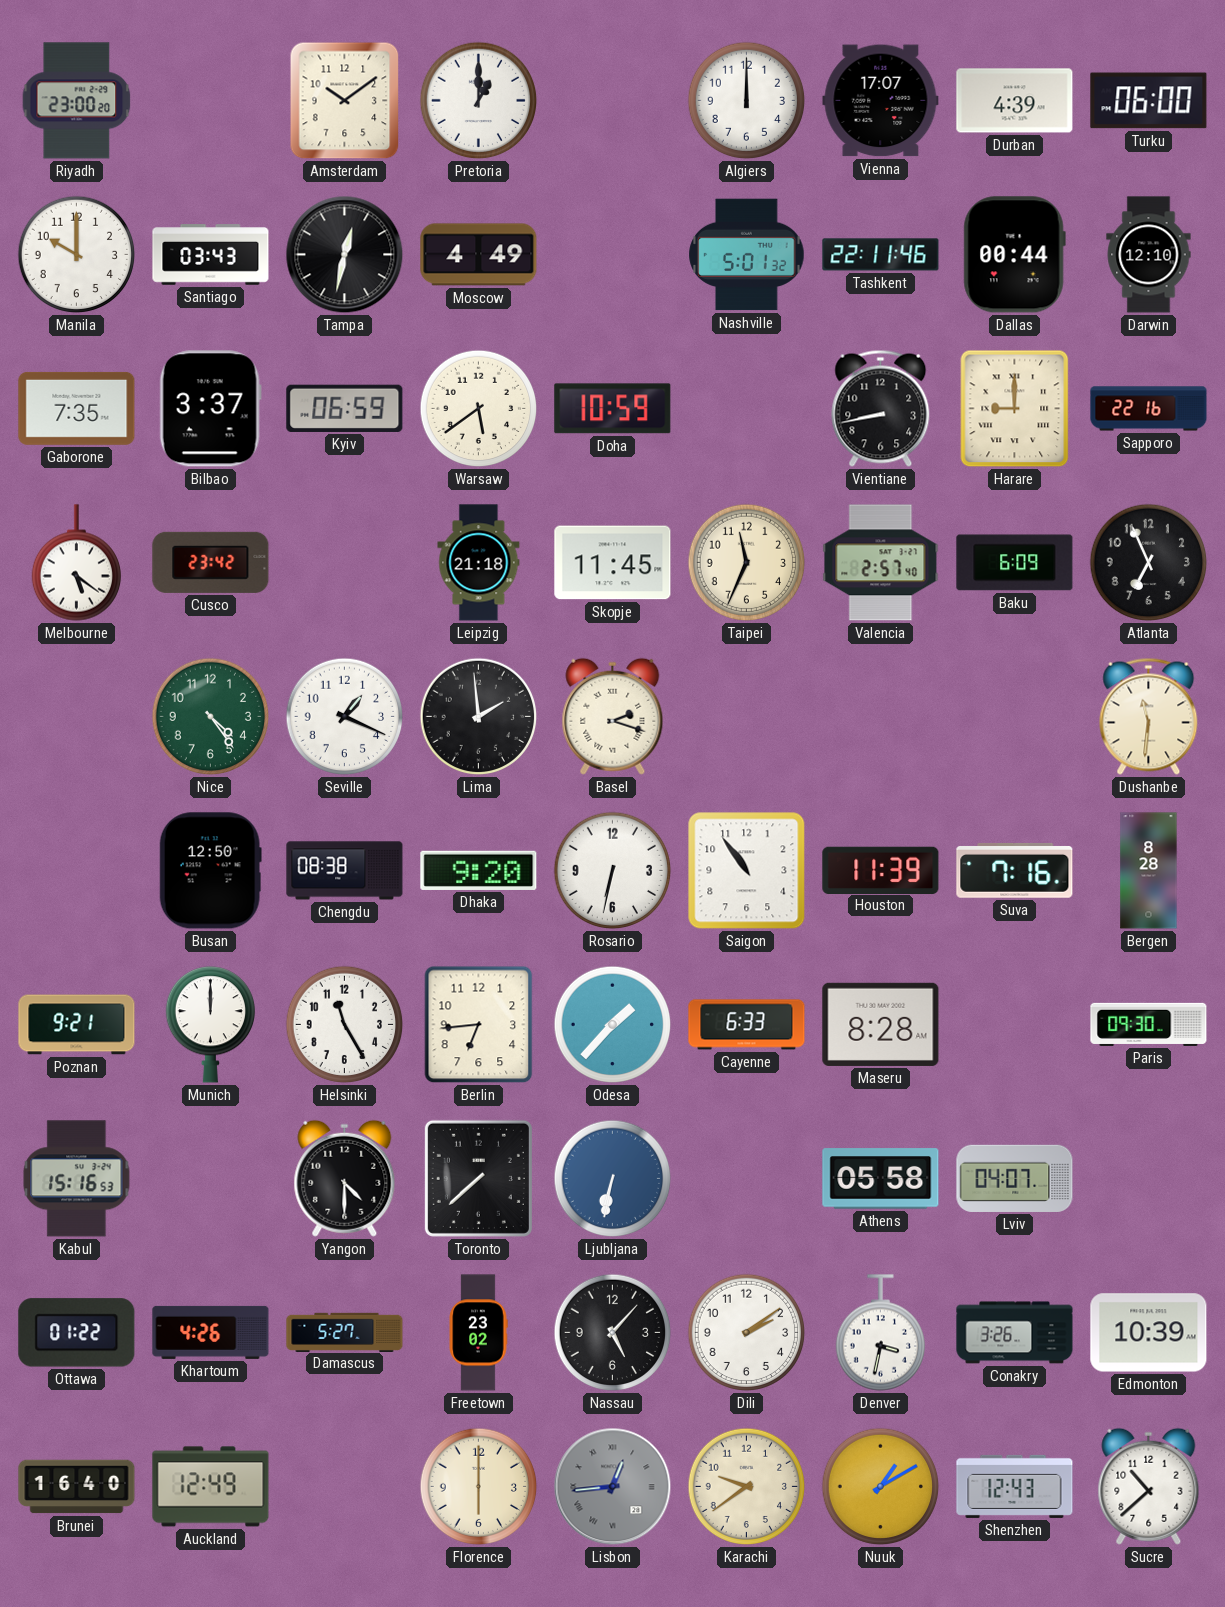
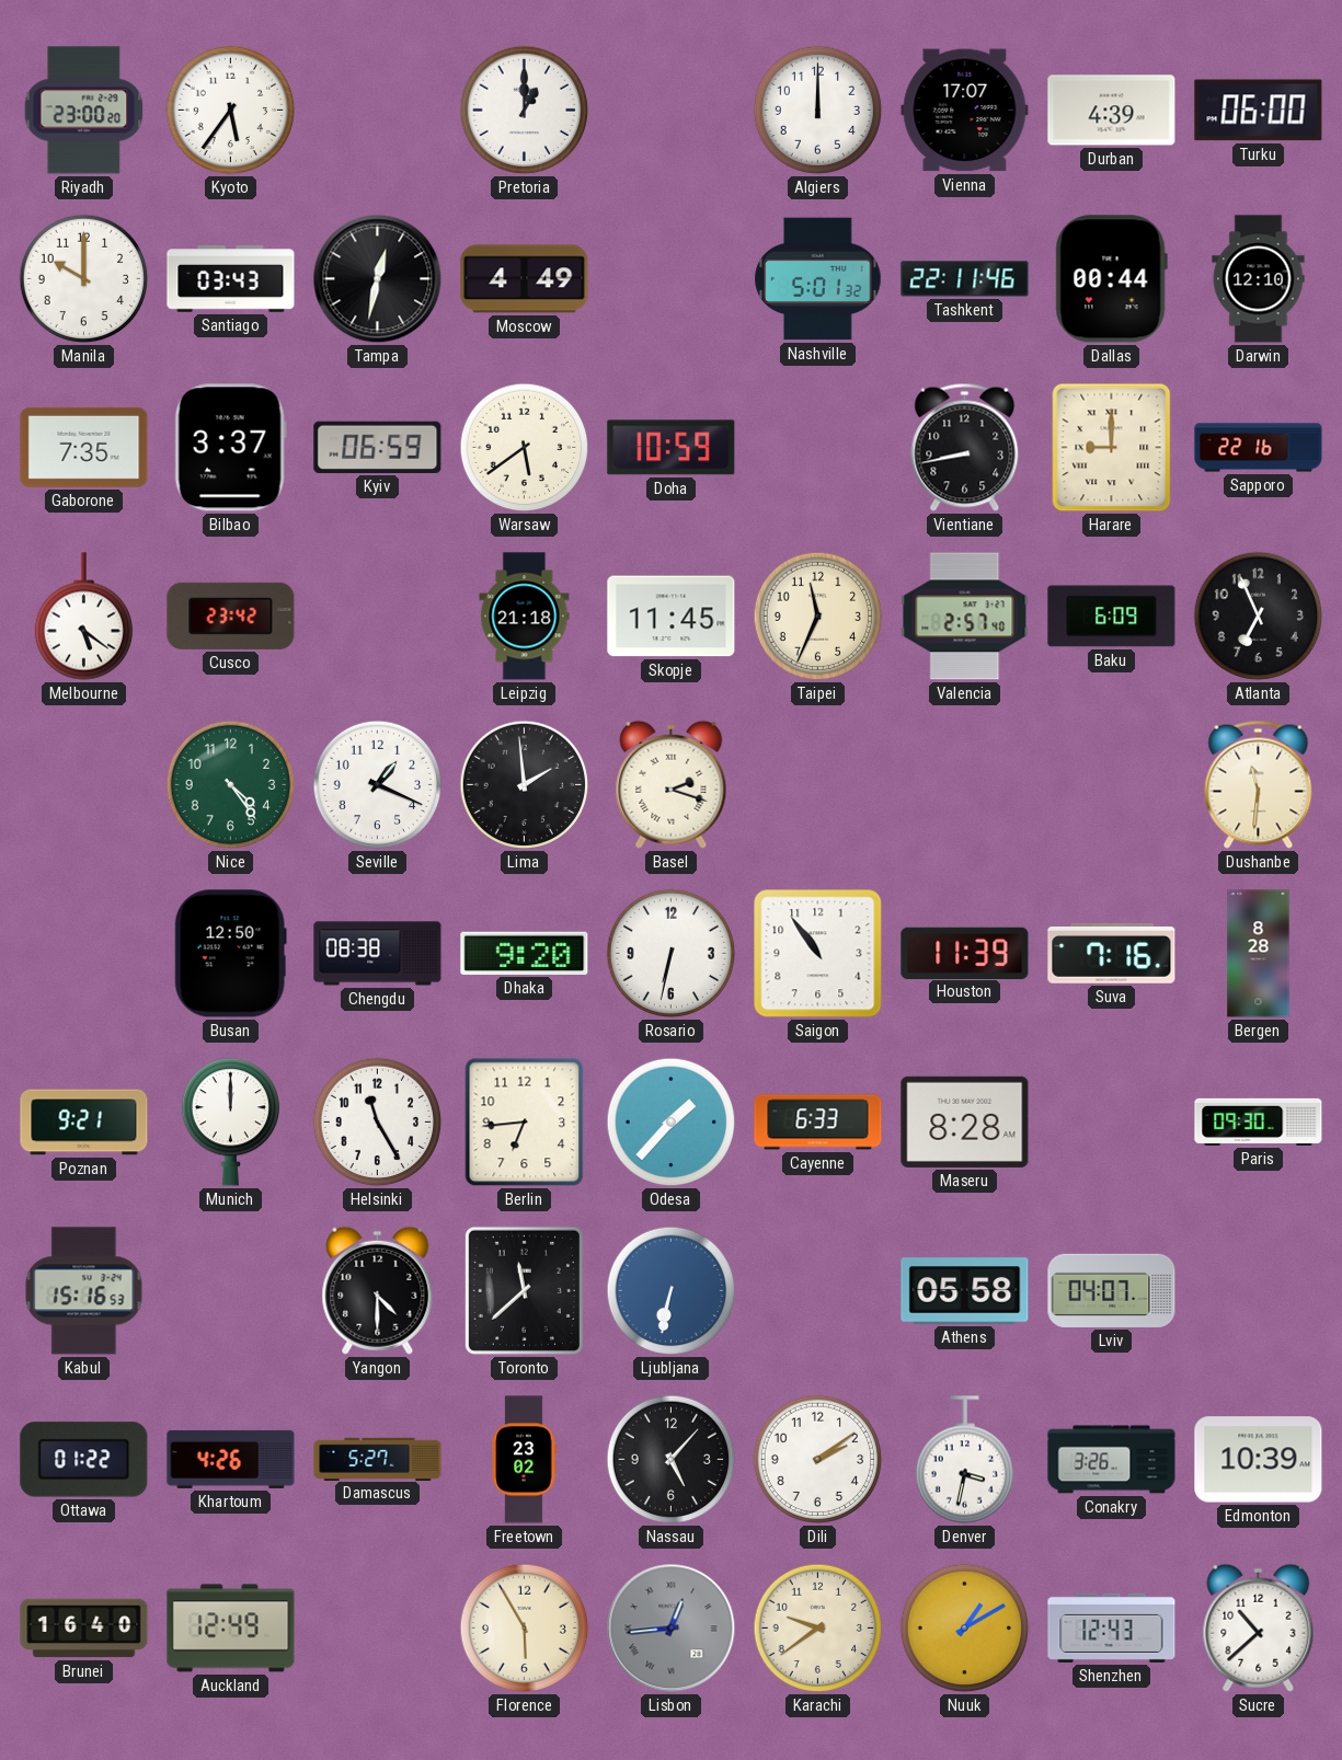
Kyoto: none -> 5:36
Amsterdam: 10:09 -> none
Toronto: 7:38 -> 11:38
Florence: 6:00 -> 5:55
